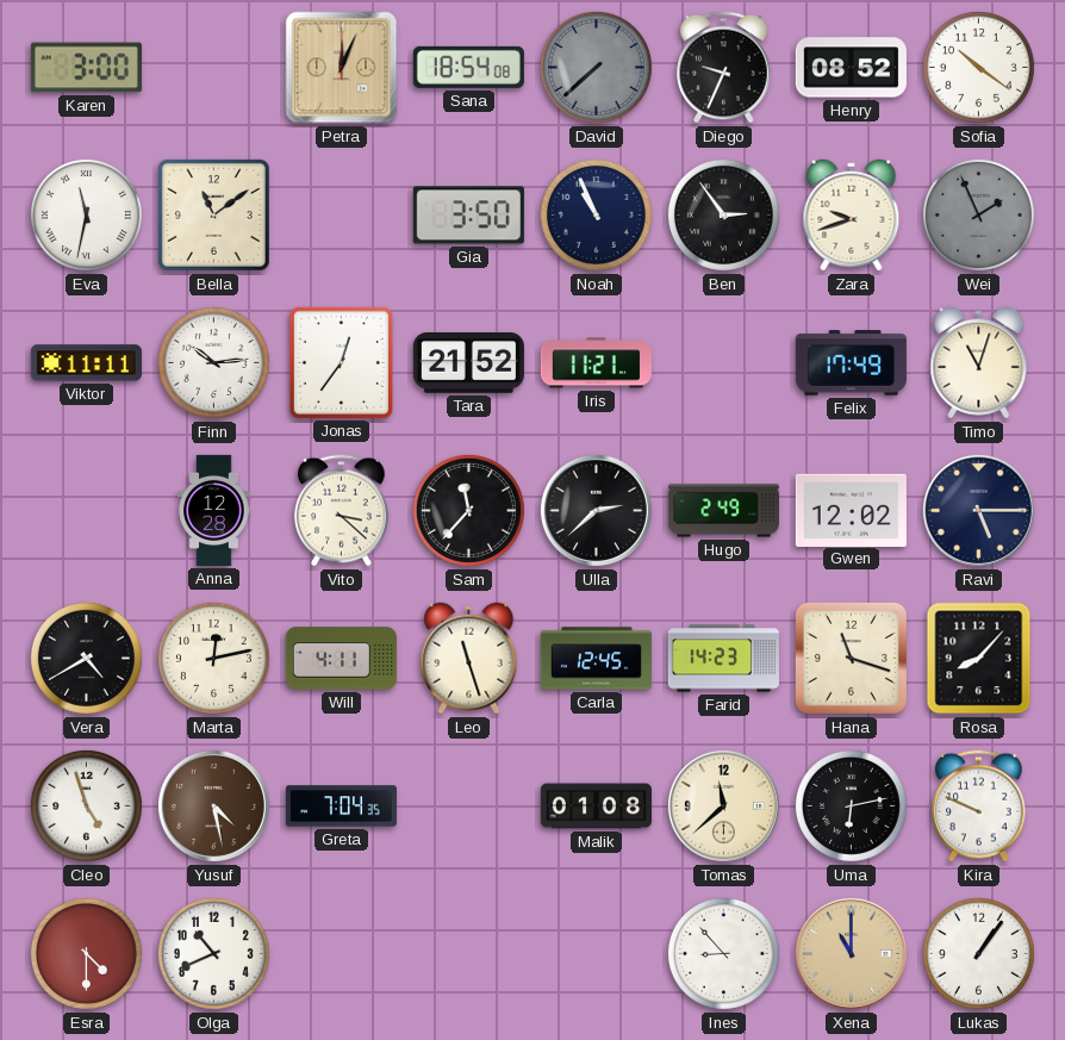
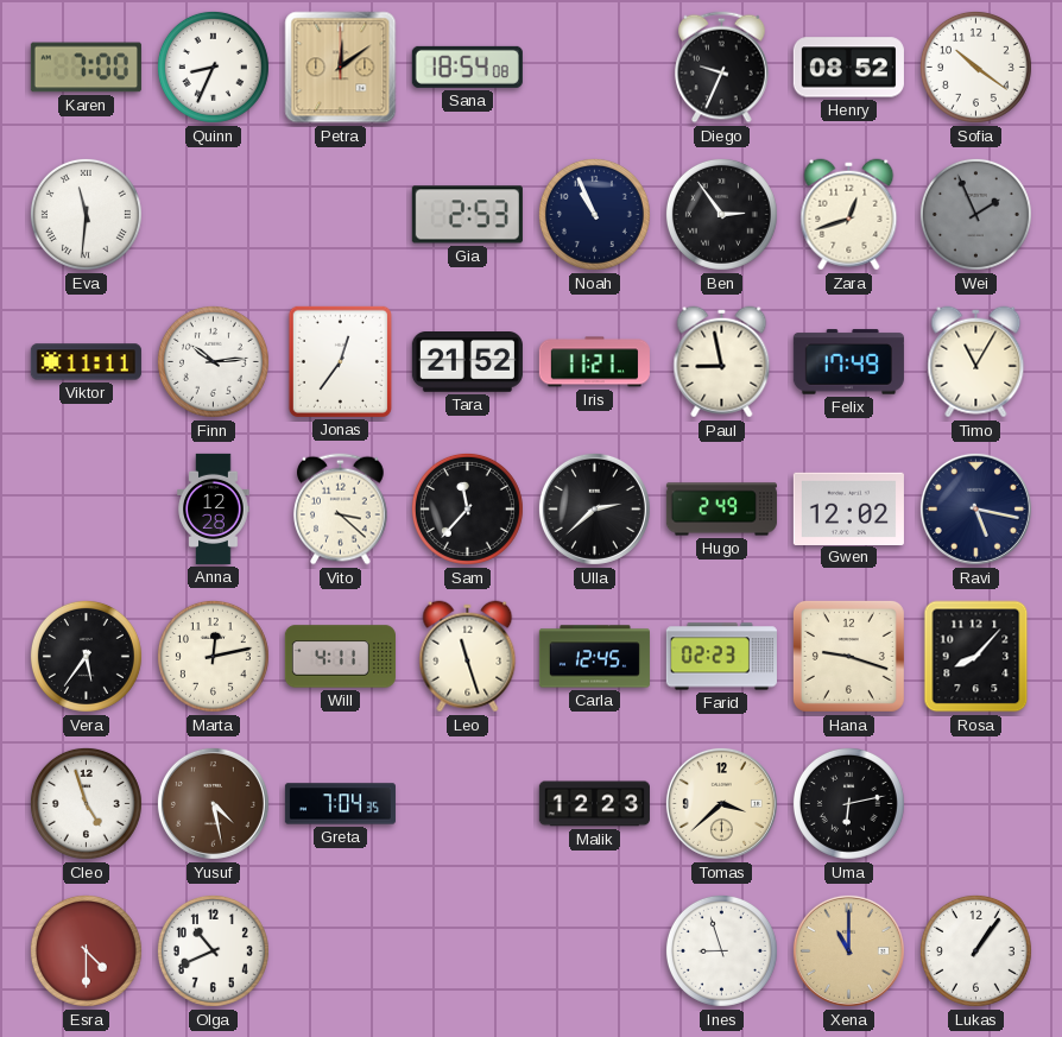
Karen: 3:00 -> 7:00
Quinn: none -> 8:34
Petra: 12:04 -> 12:09
David: 7:38 -> none
Eva: 11:32 -> 11:31
Bella: 11:09 -> none
Gia: 3:50 -> 2:53
Zara: 9:42 -> 12:42
Paul: none -> 8:58
Timo: 11:03 -> 11:05
Ravi: 5:15 -> 5:17
Vera: 4:40 -> 5:36
Farid: 14:23 -> 02:23
Hana: 11:18 -> 9:18
Malik: 01:08 -> 12:23
Tomas: 11:38 -> 3:38
Kira: 9:49 -> none
Ines: 8:53 -> 8:57
